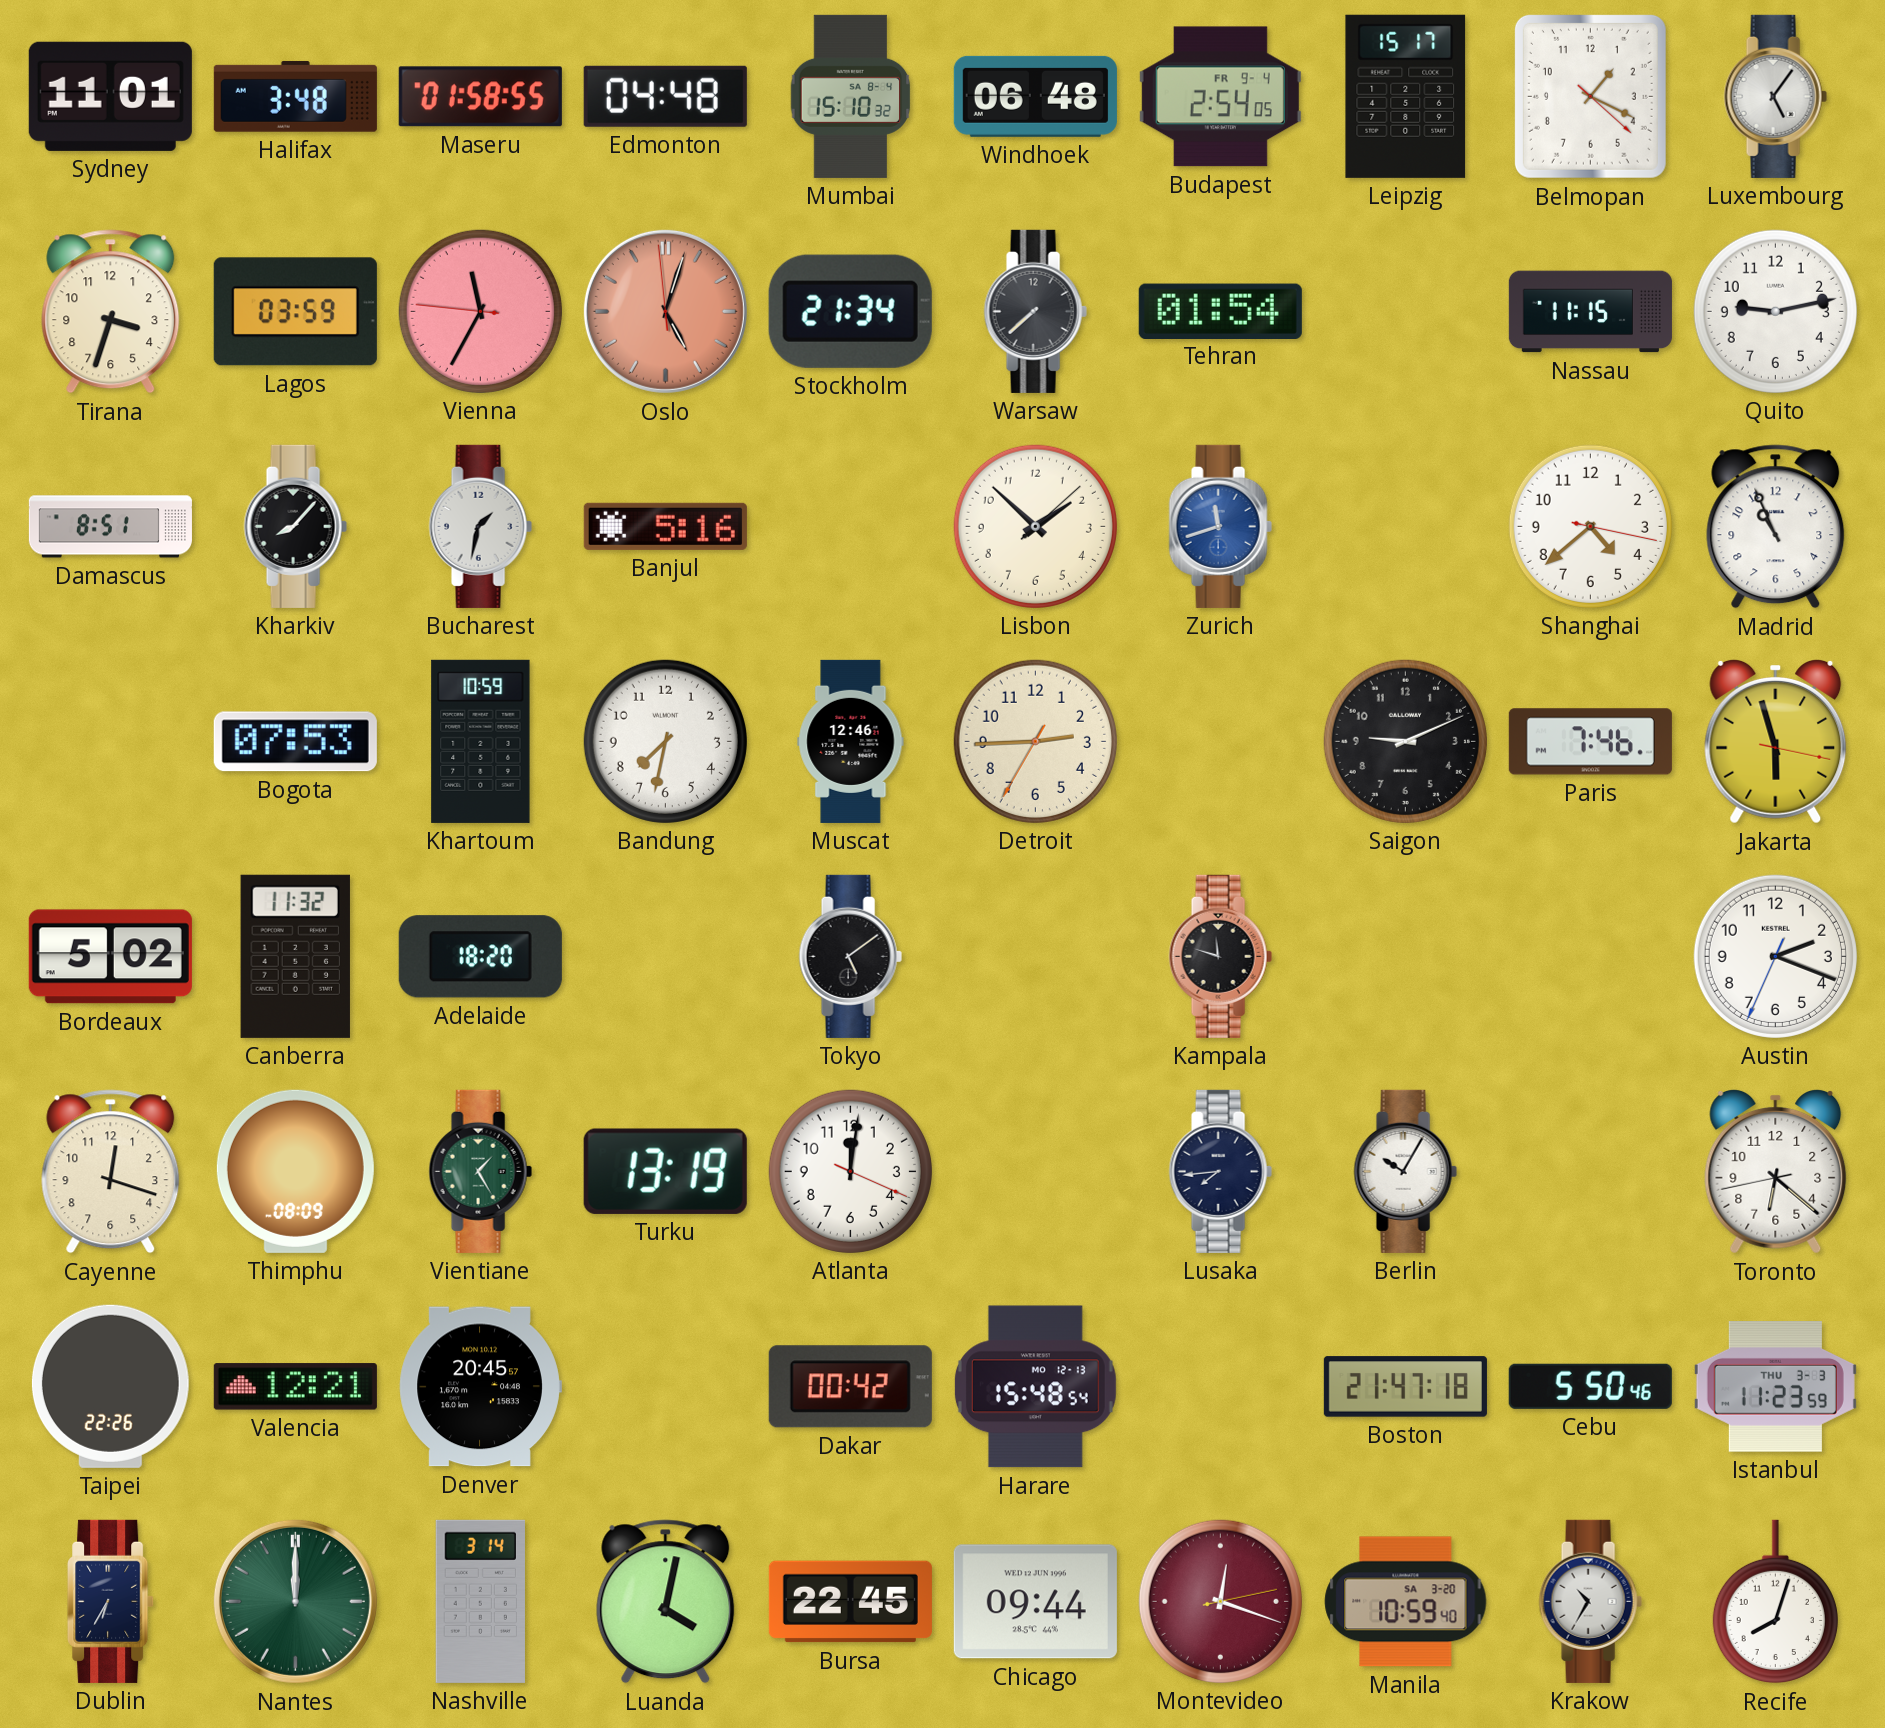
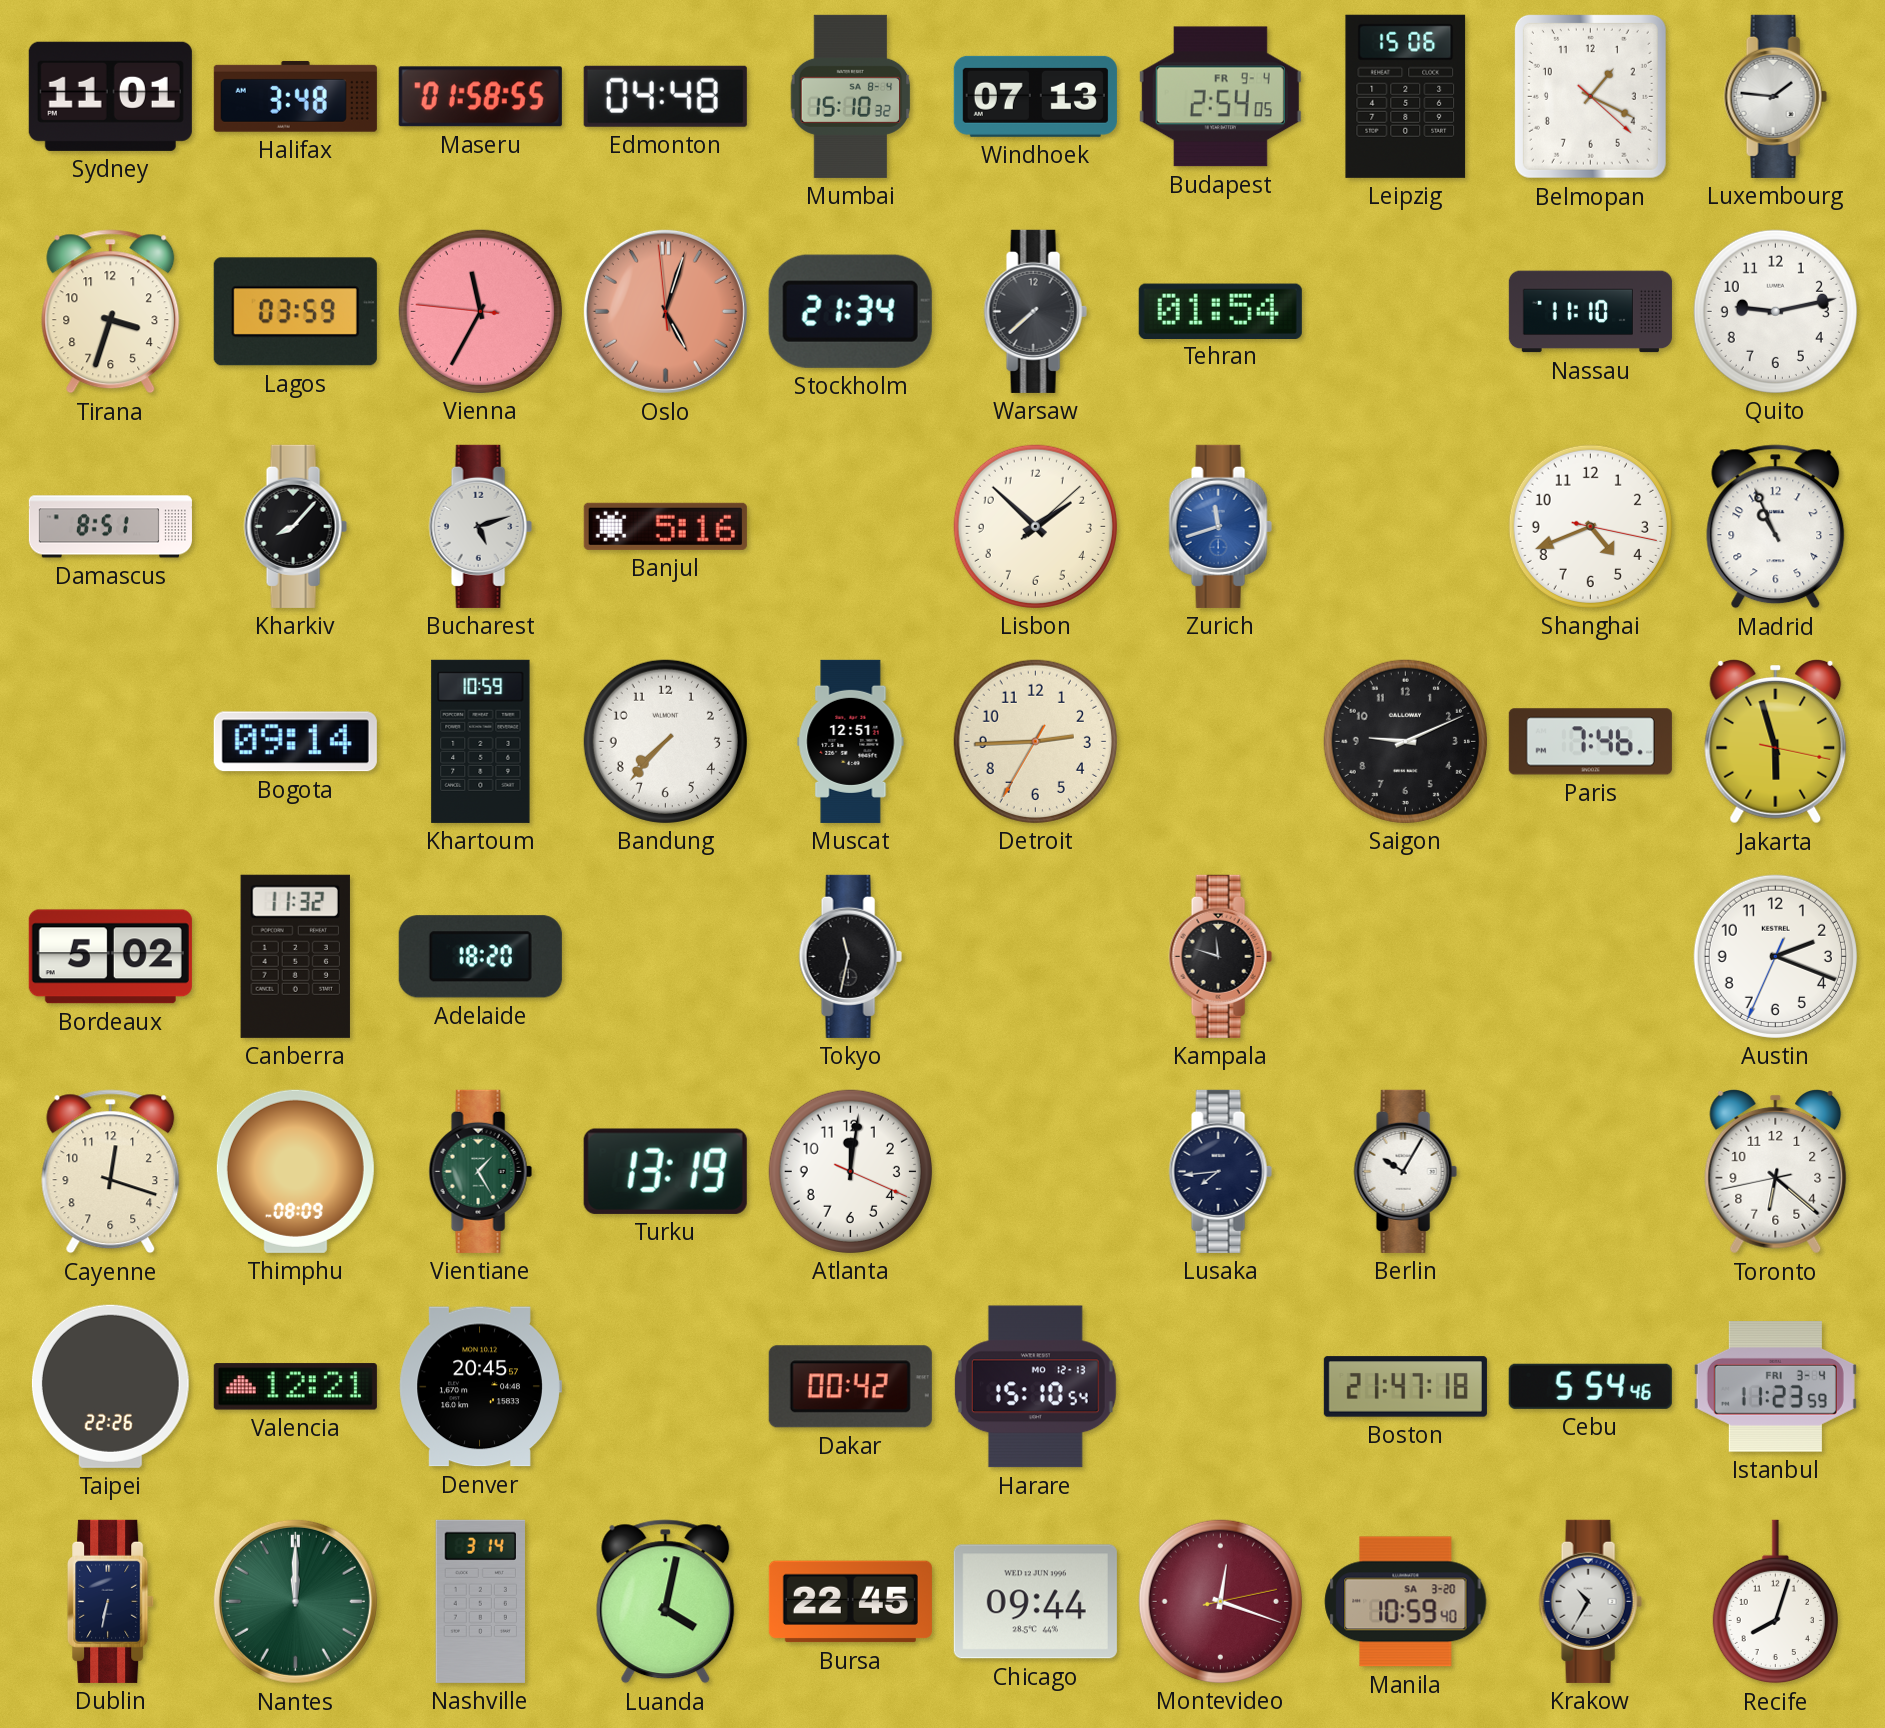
Windhoek: 06:48 -> 07:13
Leipzig: 15:17 -> 15:06
Luxembourg: 5:06 -> 1:46
Nassau: 11:15 -> 11:10
Bucharest: 1:32 -> 5:12
Shanghai: 4:38 -> 4:41
Bogota: 07:53 -> 09:14
Bandung: 7:32 -> 7:37
Muscat: 12:46 -> 12:51
Tokyo: 5:09 -> 11:32
Harare: 15:48 -> 15:10
Cebu: 5:50 -> 5:54
Istanbul date: THU 3-3 -> FRI 3-4
Dublin: 6:35 -> 6:32
